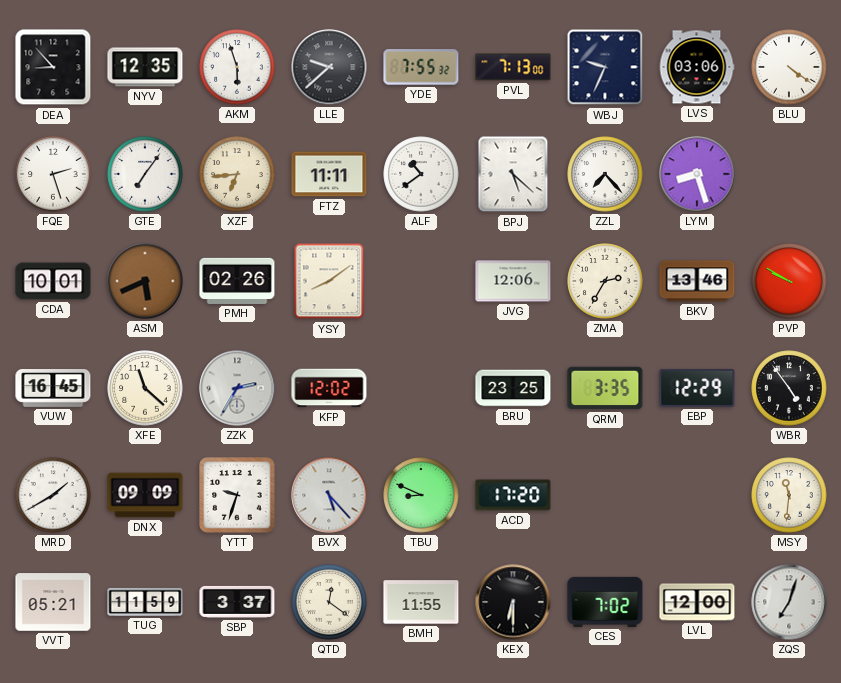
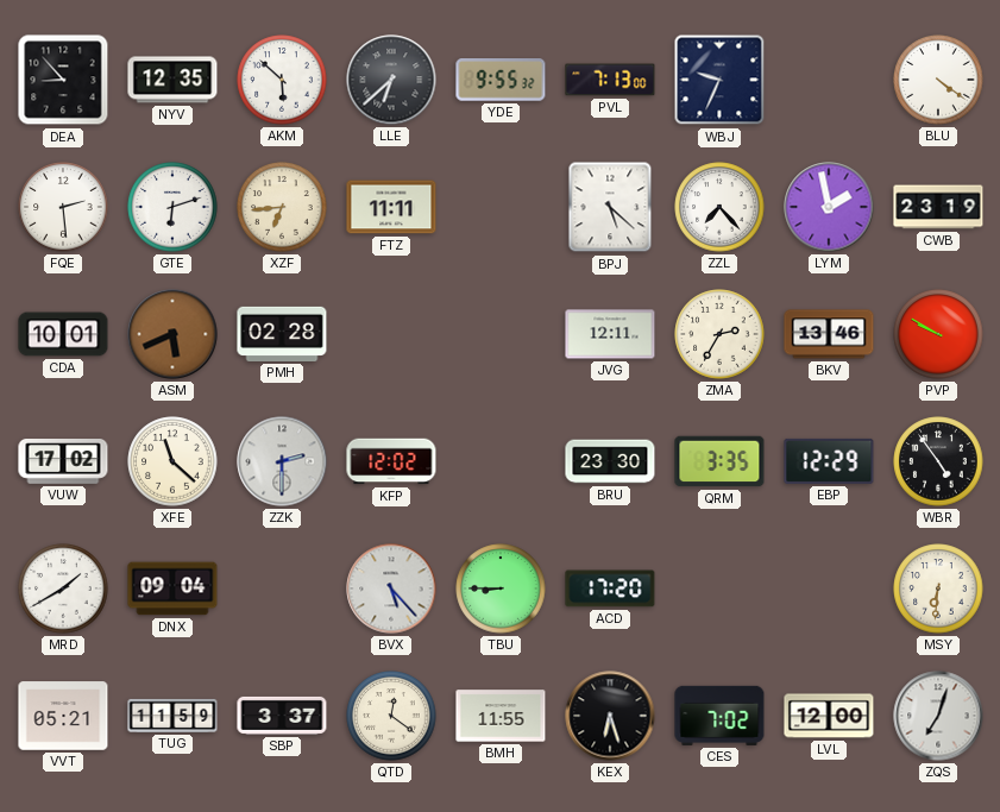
AKM: 5:57 -> 5:52
LLE: 9:38 -> 6:38
YDE: 7:55 -> 9:55
LVS: 03:06 -> none
FQE: 2:27 -> 2:29
GTE: 7:06 -> 6:12
ALF: 10:39 -> none
LYM: 8:27 -> 1:58
CWB: none -> 23:19
PMH: 02:26 -> 02:28
YSY: 8:09 -> none
JVG: 12:06 -> 12:11
VUW: 16:45 -> 17:02
ZZK: 2:35 -> 2:30
BRU: 23:25 -> 23:30
DNX: 09:09 -> 09:04
YTT: 9:33 -> none
TBU: 8:49 -> 8:45
MSY: 11:31 -> 6:31
KEX: 6:30 -> 6:27
